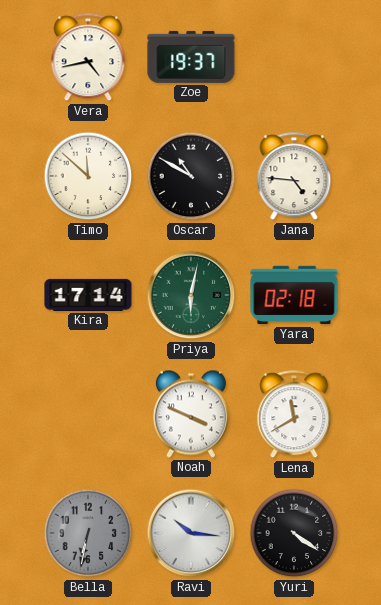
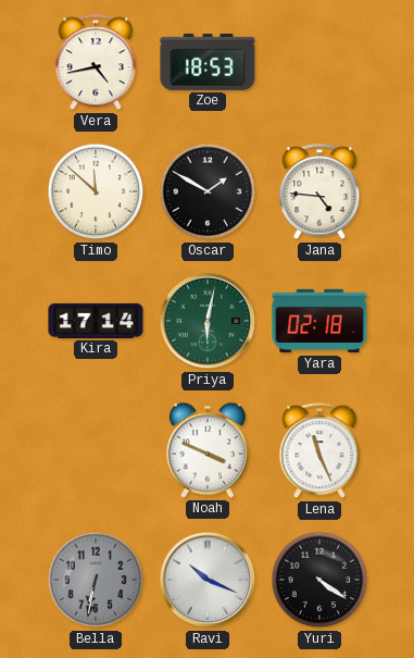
Zoe: 19:37 -> 18:53
Oscar: 10:50 -> 1:50
Lena: 11:40 -> 11:26
Ravi: 10:16 -> 10:19
